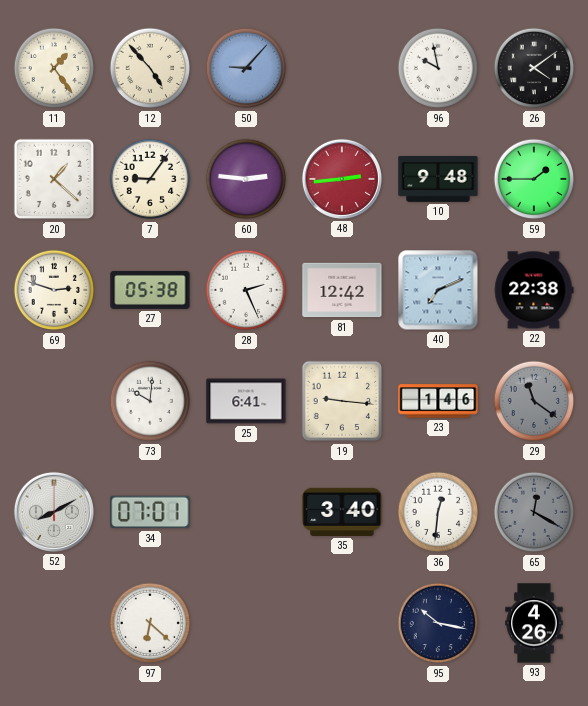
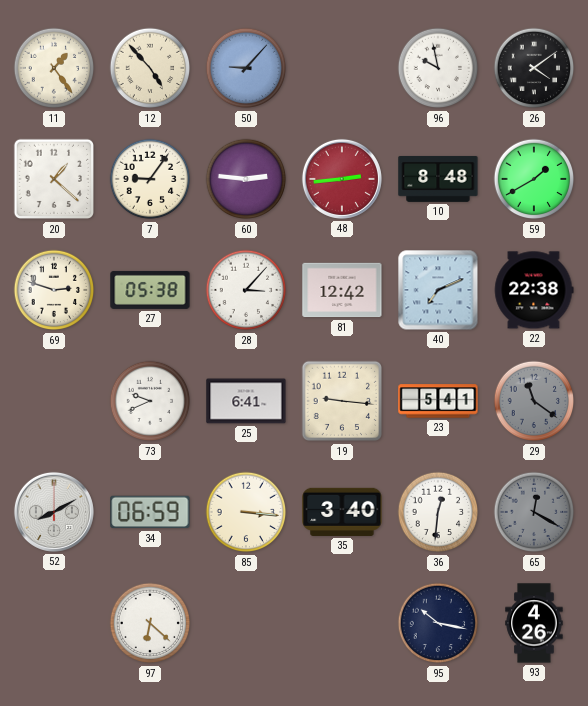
10: 9:48 -> 8:48
59: 1:45 -> 1:40
28: 2:26 -> 3:07
73: 10:01 -> 9:41
23: 1:46 -> 5:41
34: 07:01 -> 06:59
85: none -> 3:16
